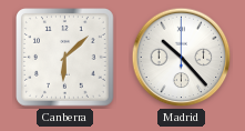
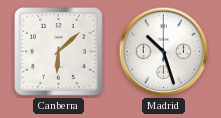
Madrid: 10:23 -> 10:27
